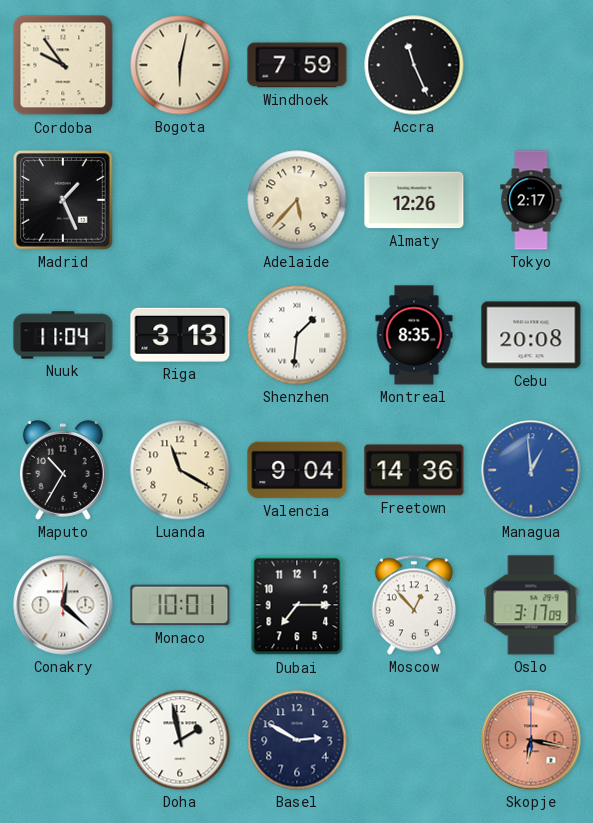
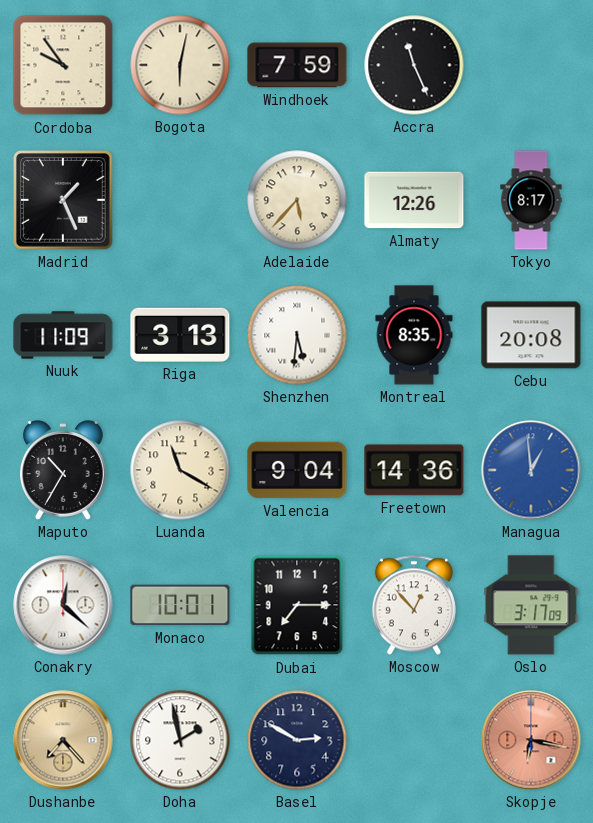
Tokyo: 2:17 -> 8:17
Nuuk: 11:04 -> 11:09
Shenzhen: 1:31 -> 5:31
Dushanbe: none -> 7:23
